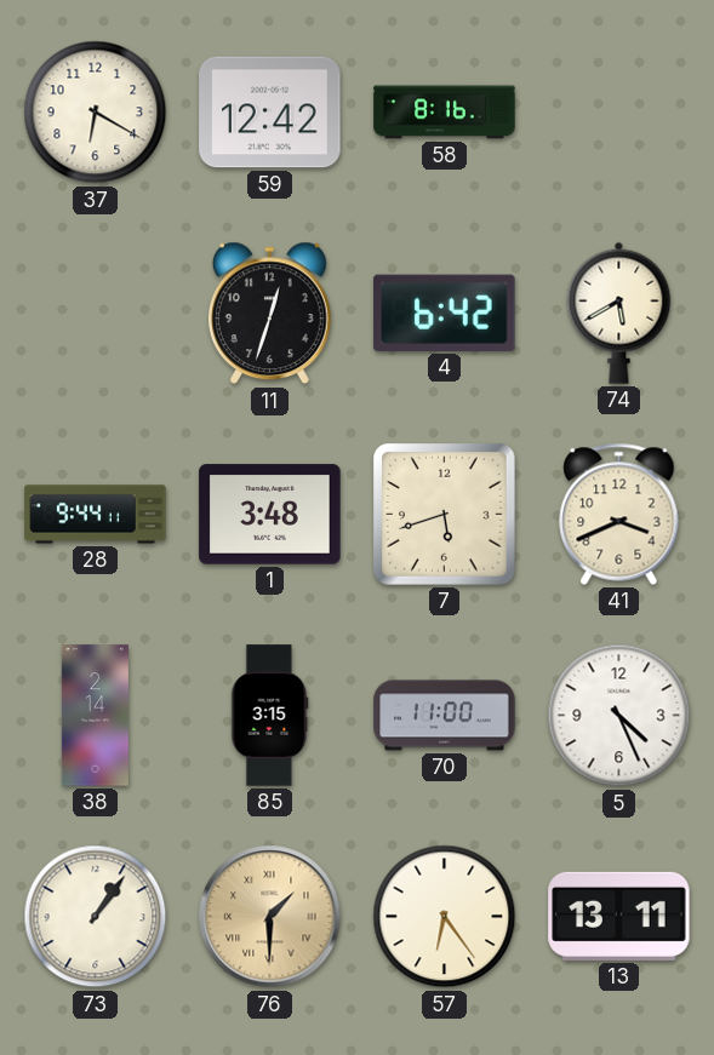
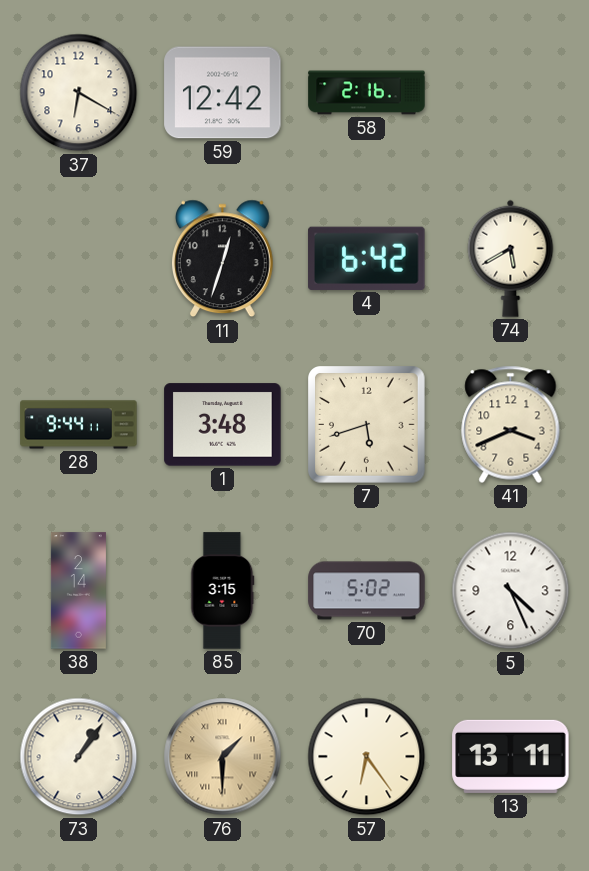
58: 8:16 -> 2:16
70: 11:00 -> 5:02
